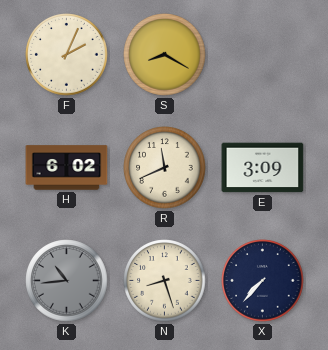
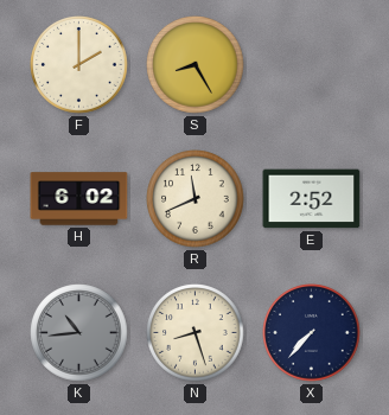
F: 2:04 -> 2:00
S: 8:20 -> 8:25
E: 3:09 -> 2:52
